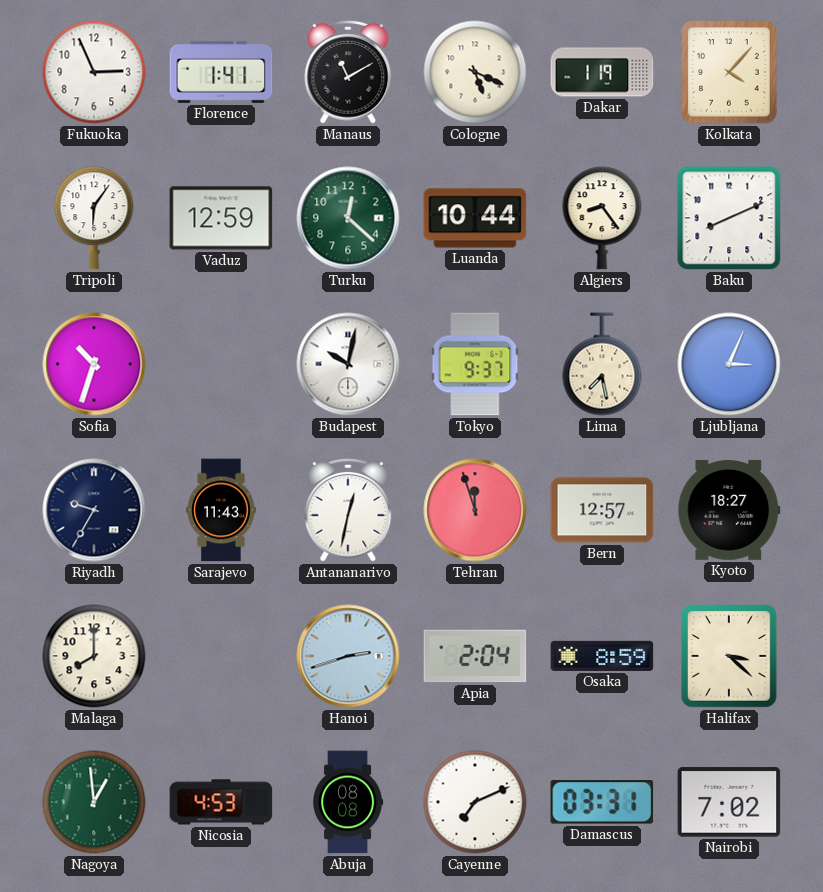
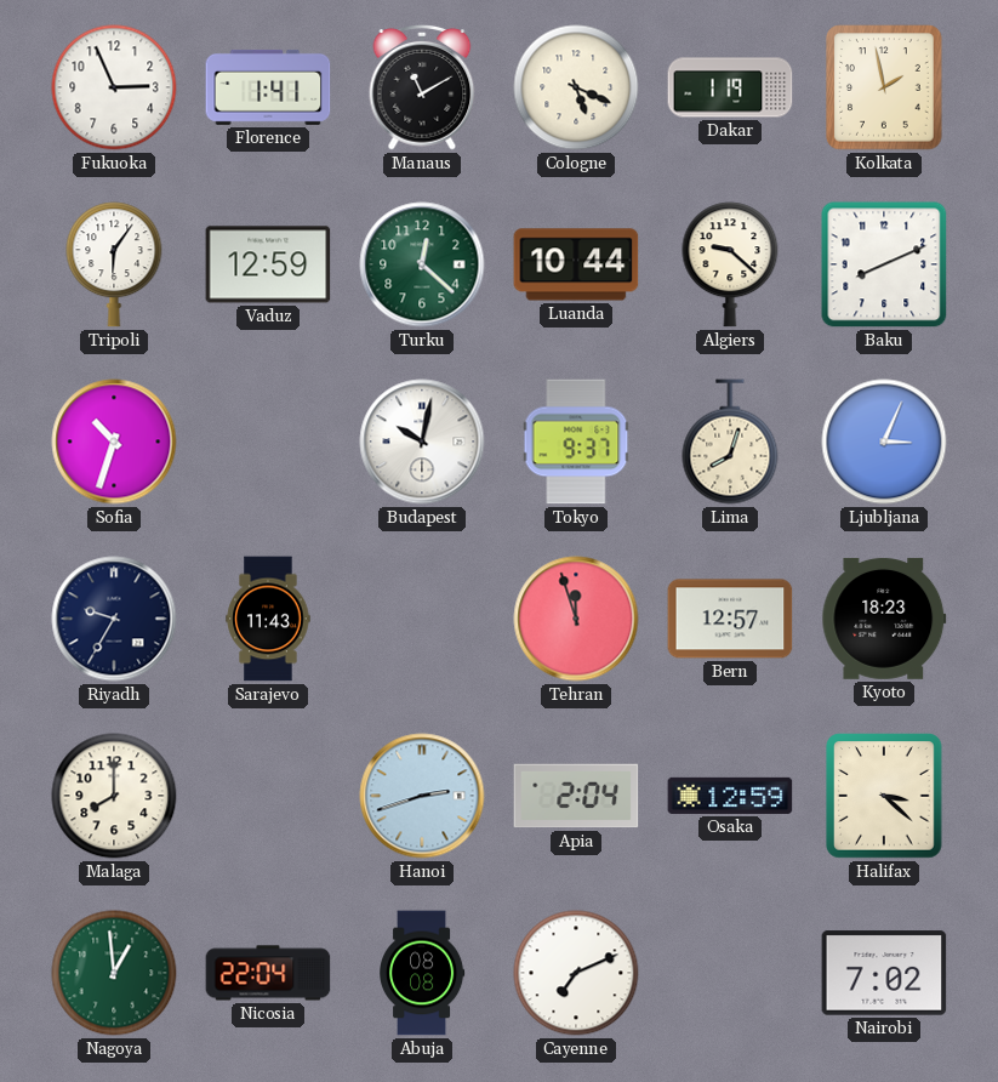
Kolkata: 4:07 -> 1:58
Algiers: 8:24 -> 9:22
Lima: 7:28 -> 8:03
Antananarivo: 12:32 -> none
Kyoto: 18:27 -> 18:23
Osaka: 8:59 -> 12:59
Nicosia: 4:53 -> 22:04
Damascus: 03:31 -> none
